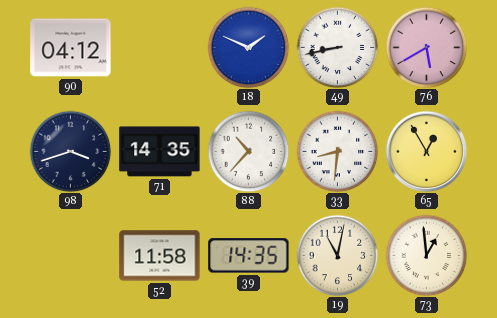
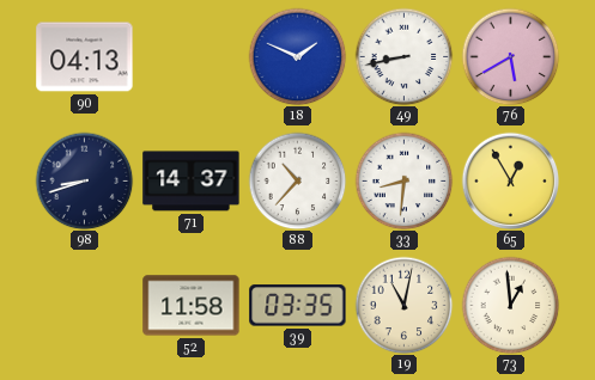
90: 04:12 -> 04:13
98: 3:42 -> 8:42
71: 14:35 -> 14:37
39: 14:35 -> 03:35
